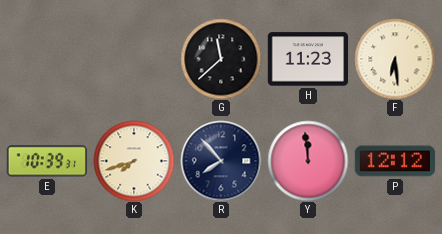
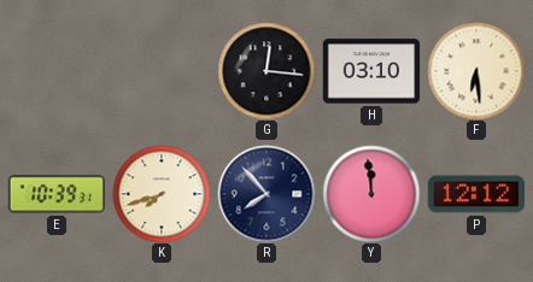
G: 11:38 -> 12:16
H: 11:23 -> 03:10
